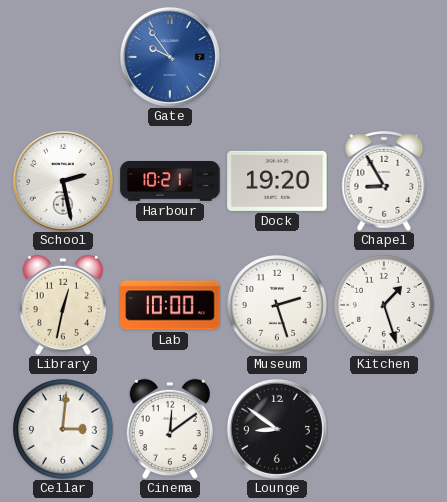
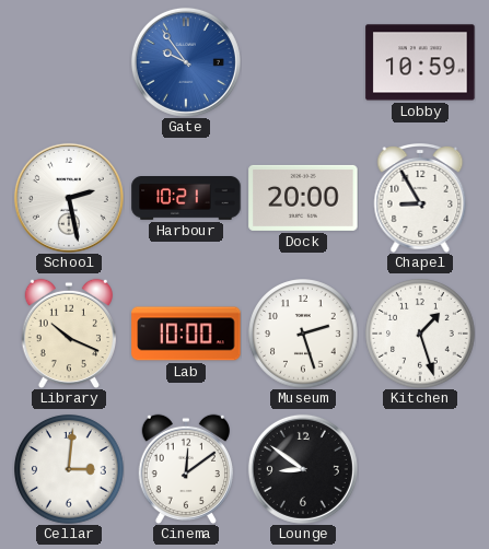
Lobby: none -> 10:59
Dock: 19:20 -> 20:00
Library: 12:32 -> 10:19
